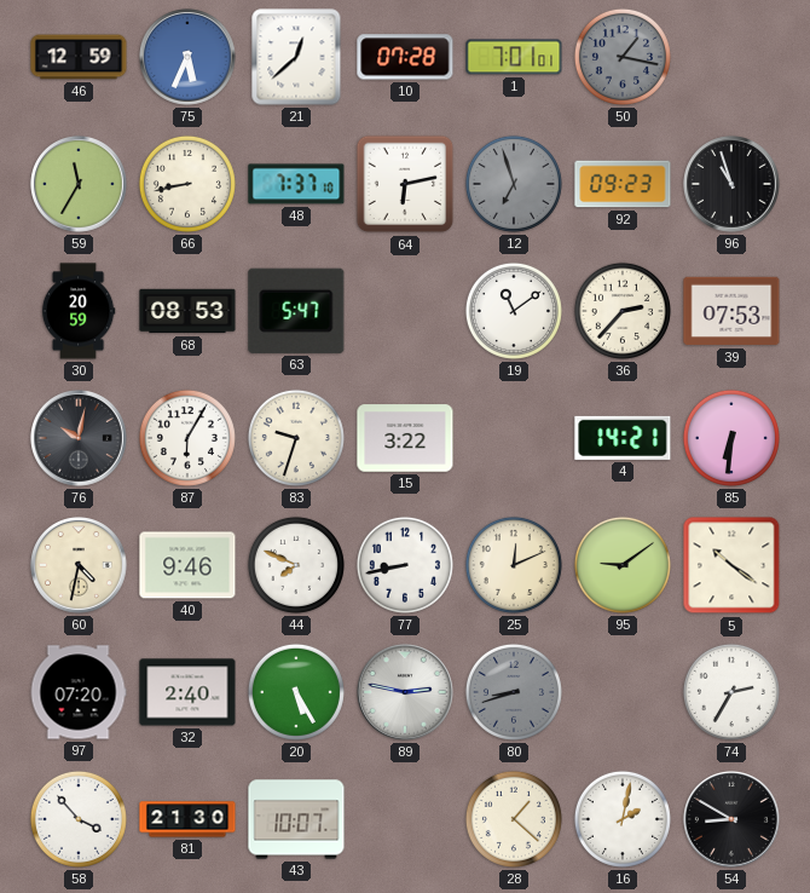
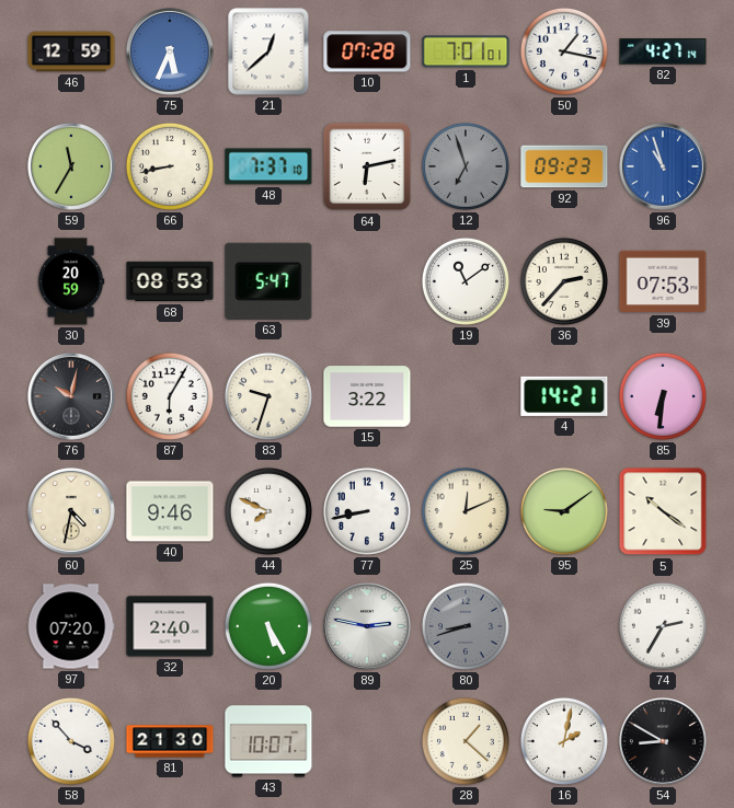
50 dial: grey -> white
82: none -> 4:27
96 dial: black -> blue
